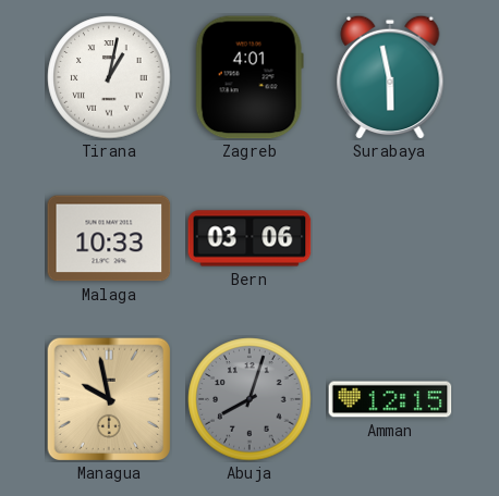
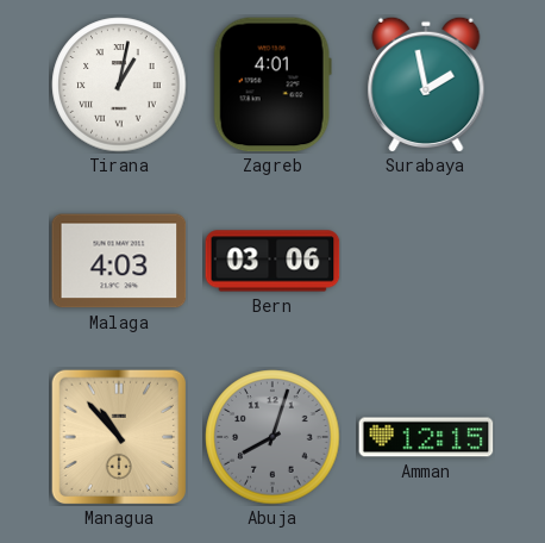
Surabaya: 5:58 -> 1:58
Malaga: 10:33 -> 4:03
Managua: 9:58 -> 10:53
